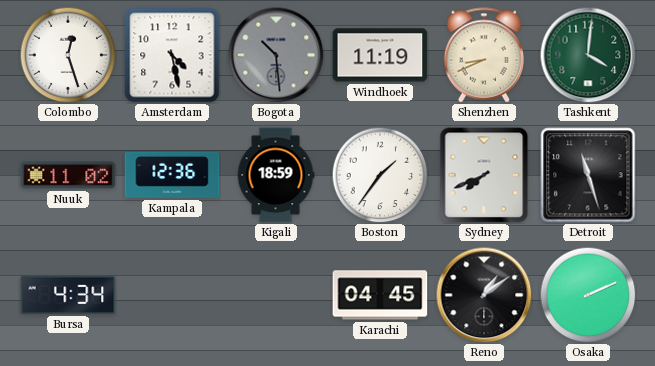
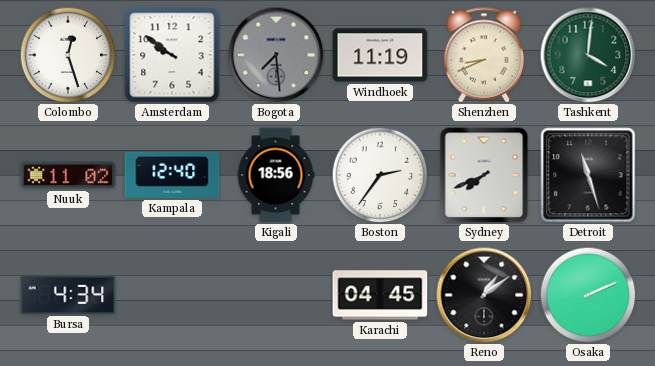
Amsterdam: 4:28 -> 9:51
Bogota: 10:29 -> 7:29
Kampala: 12:36 -> 12:40
Kigali: 18:59 -> 18:56
Boston: 1:36 -> 2:36
